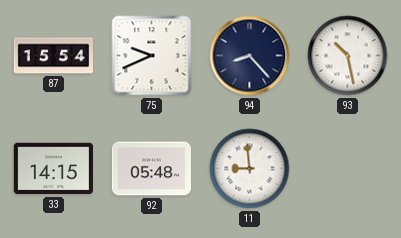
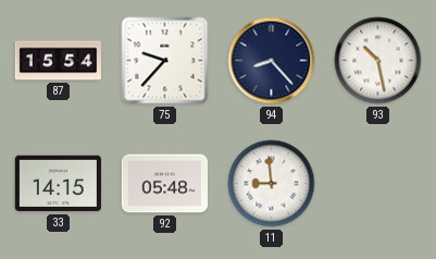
75: 9:41 -> 9:37
